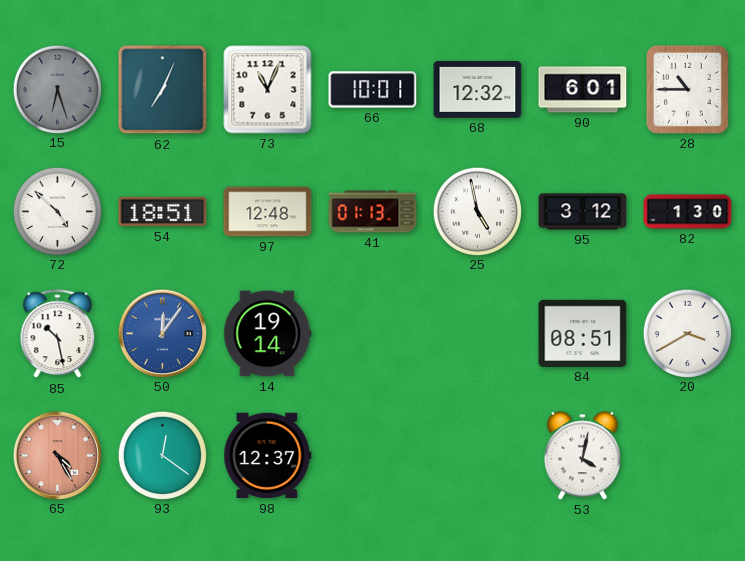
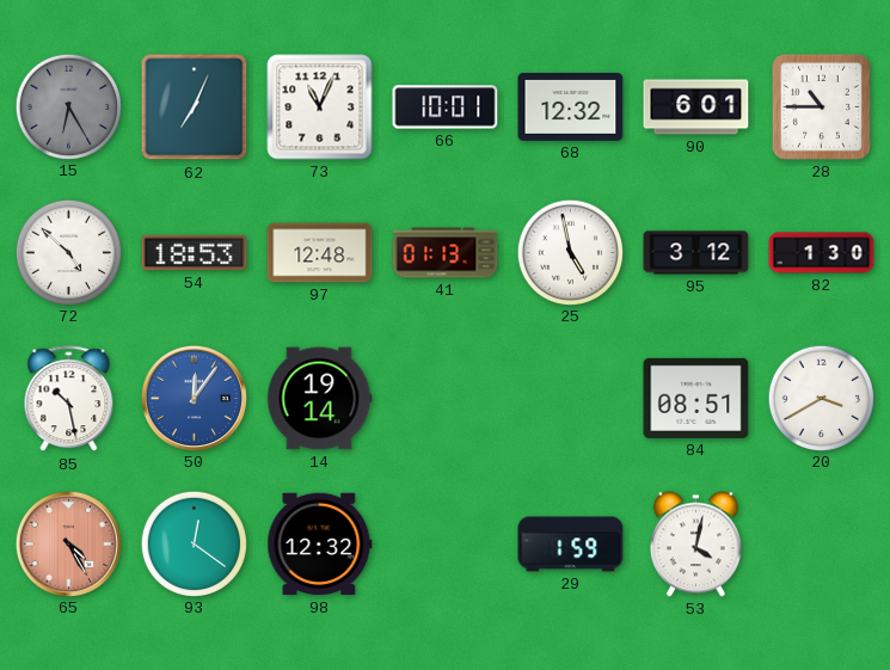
15: 6:27 -> 6:25
54: 18:51 -> 18:53
98: 12:37 -> 12:32
29: none -> 1:59
